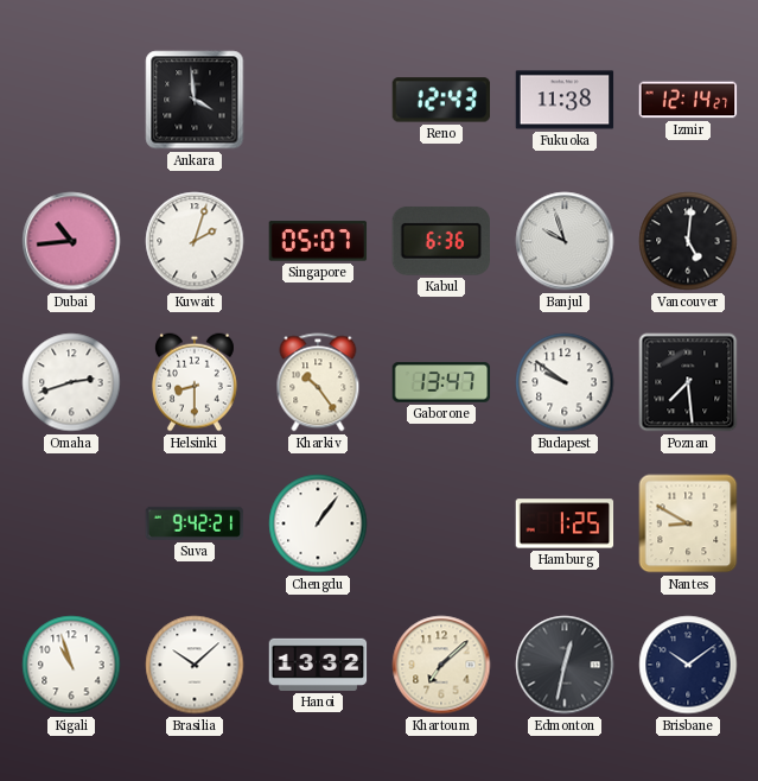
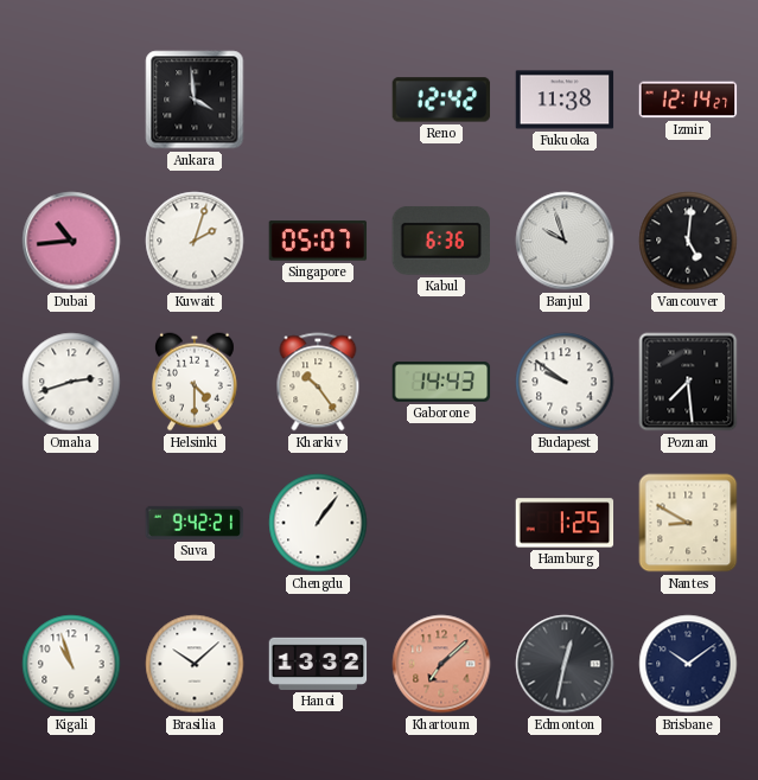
Reno: 12:43 -> 12:42
Helsinki: 8:30 -> 4:30
Gaborone: 13:47 -> 14:43
Khartoum dial: cream -> salmon
